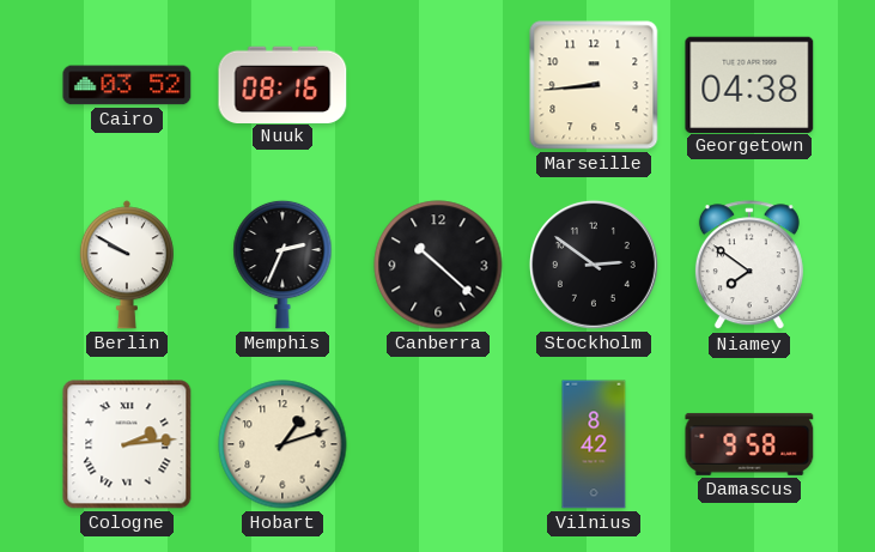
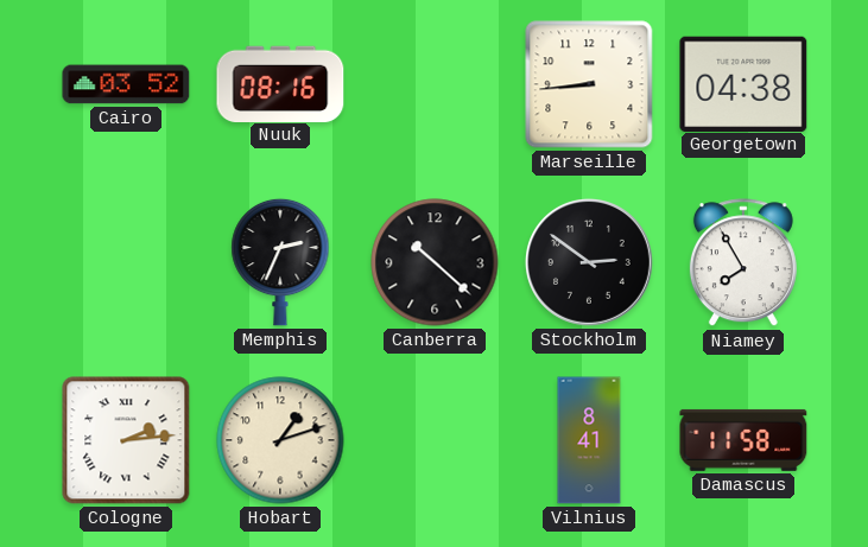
Berlin: 9:50 -> none
Niamey: 7:51 -> 7:55
Vilnius: 8:42 -> 8:41
Damascus: 9:58 -> 11:58
